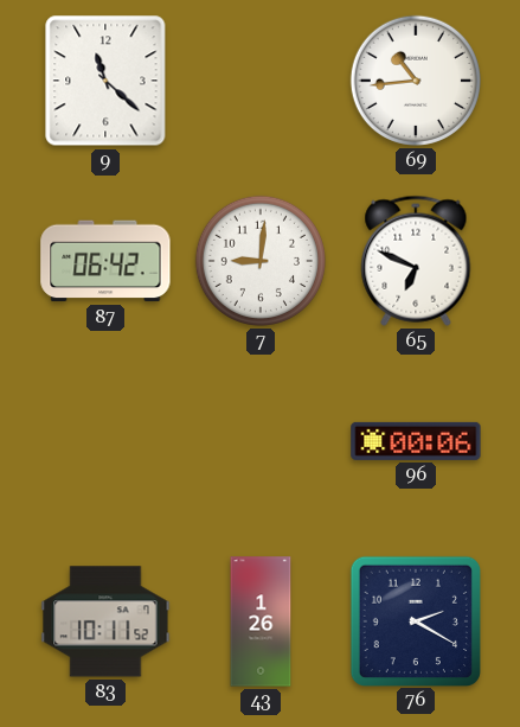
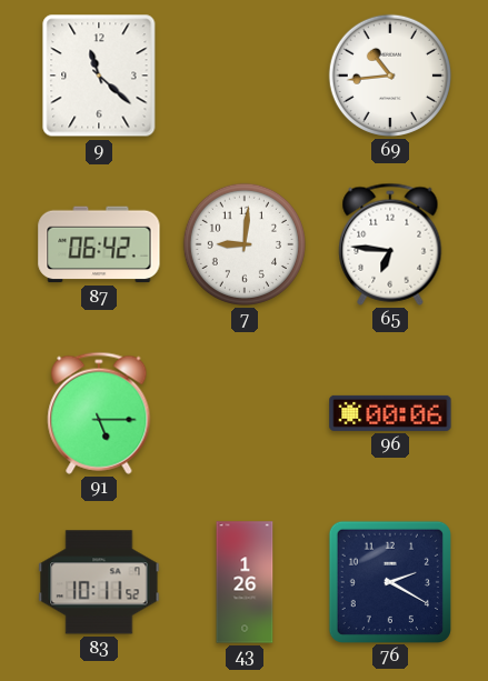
65: 6:49 -> 6:46
91: none -> 5:15
